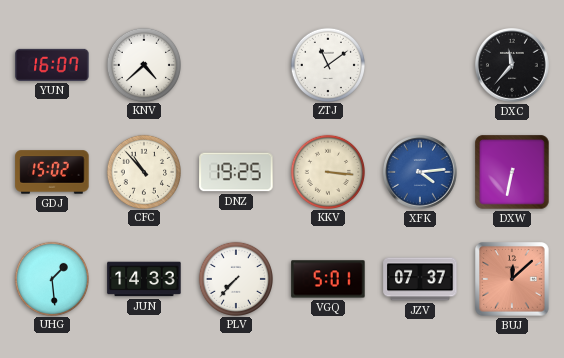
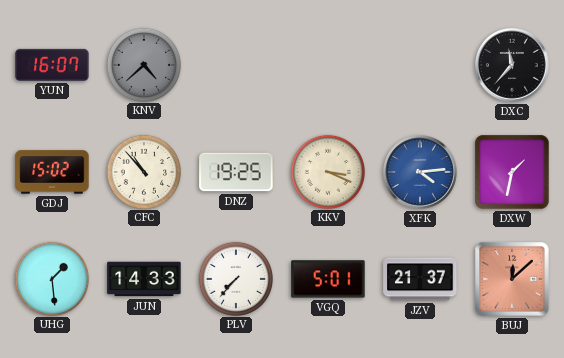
KNV dial: white -> grey
ZTJ: 11:09 -> none
KKV: 3:16 -> 3:19
DXW: 6:32 -> 1:32
JZV: 07:37 -> 21:37
